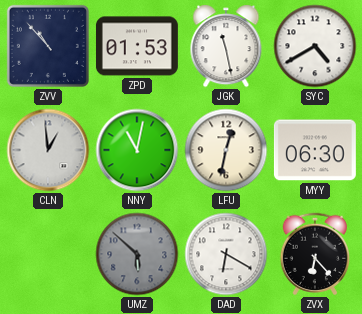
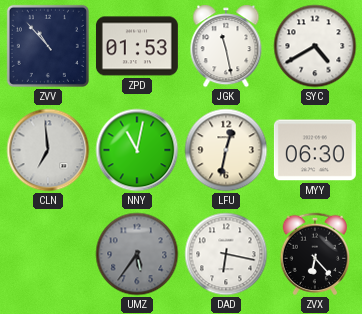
CLN: 12:59 -> 6:59
UMZ: 5:52 -> 5:36
DAD: 6:20 -> 6:17
